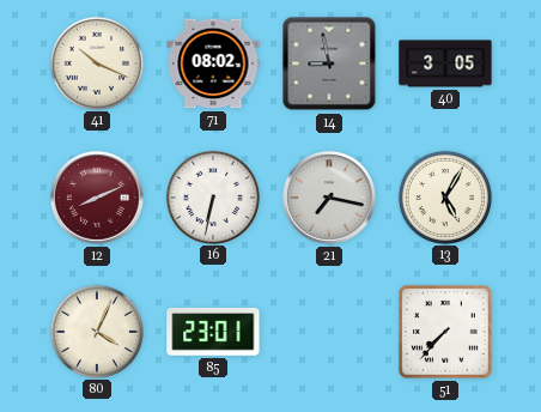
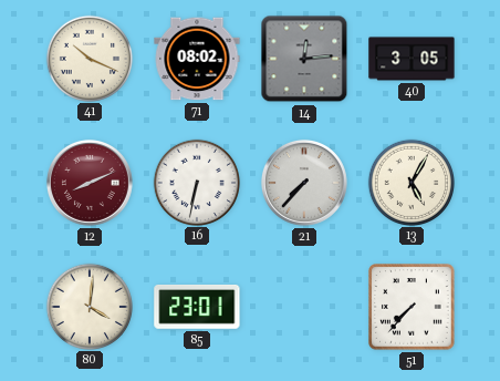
14: 8:58 -> 12:14
21: 7:17 -> 7:37
80: 4:04 -> 4:01
